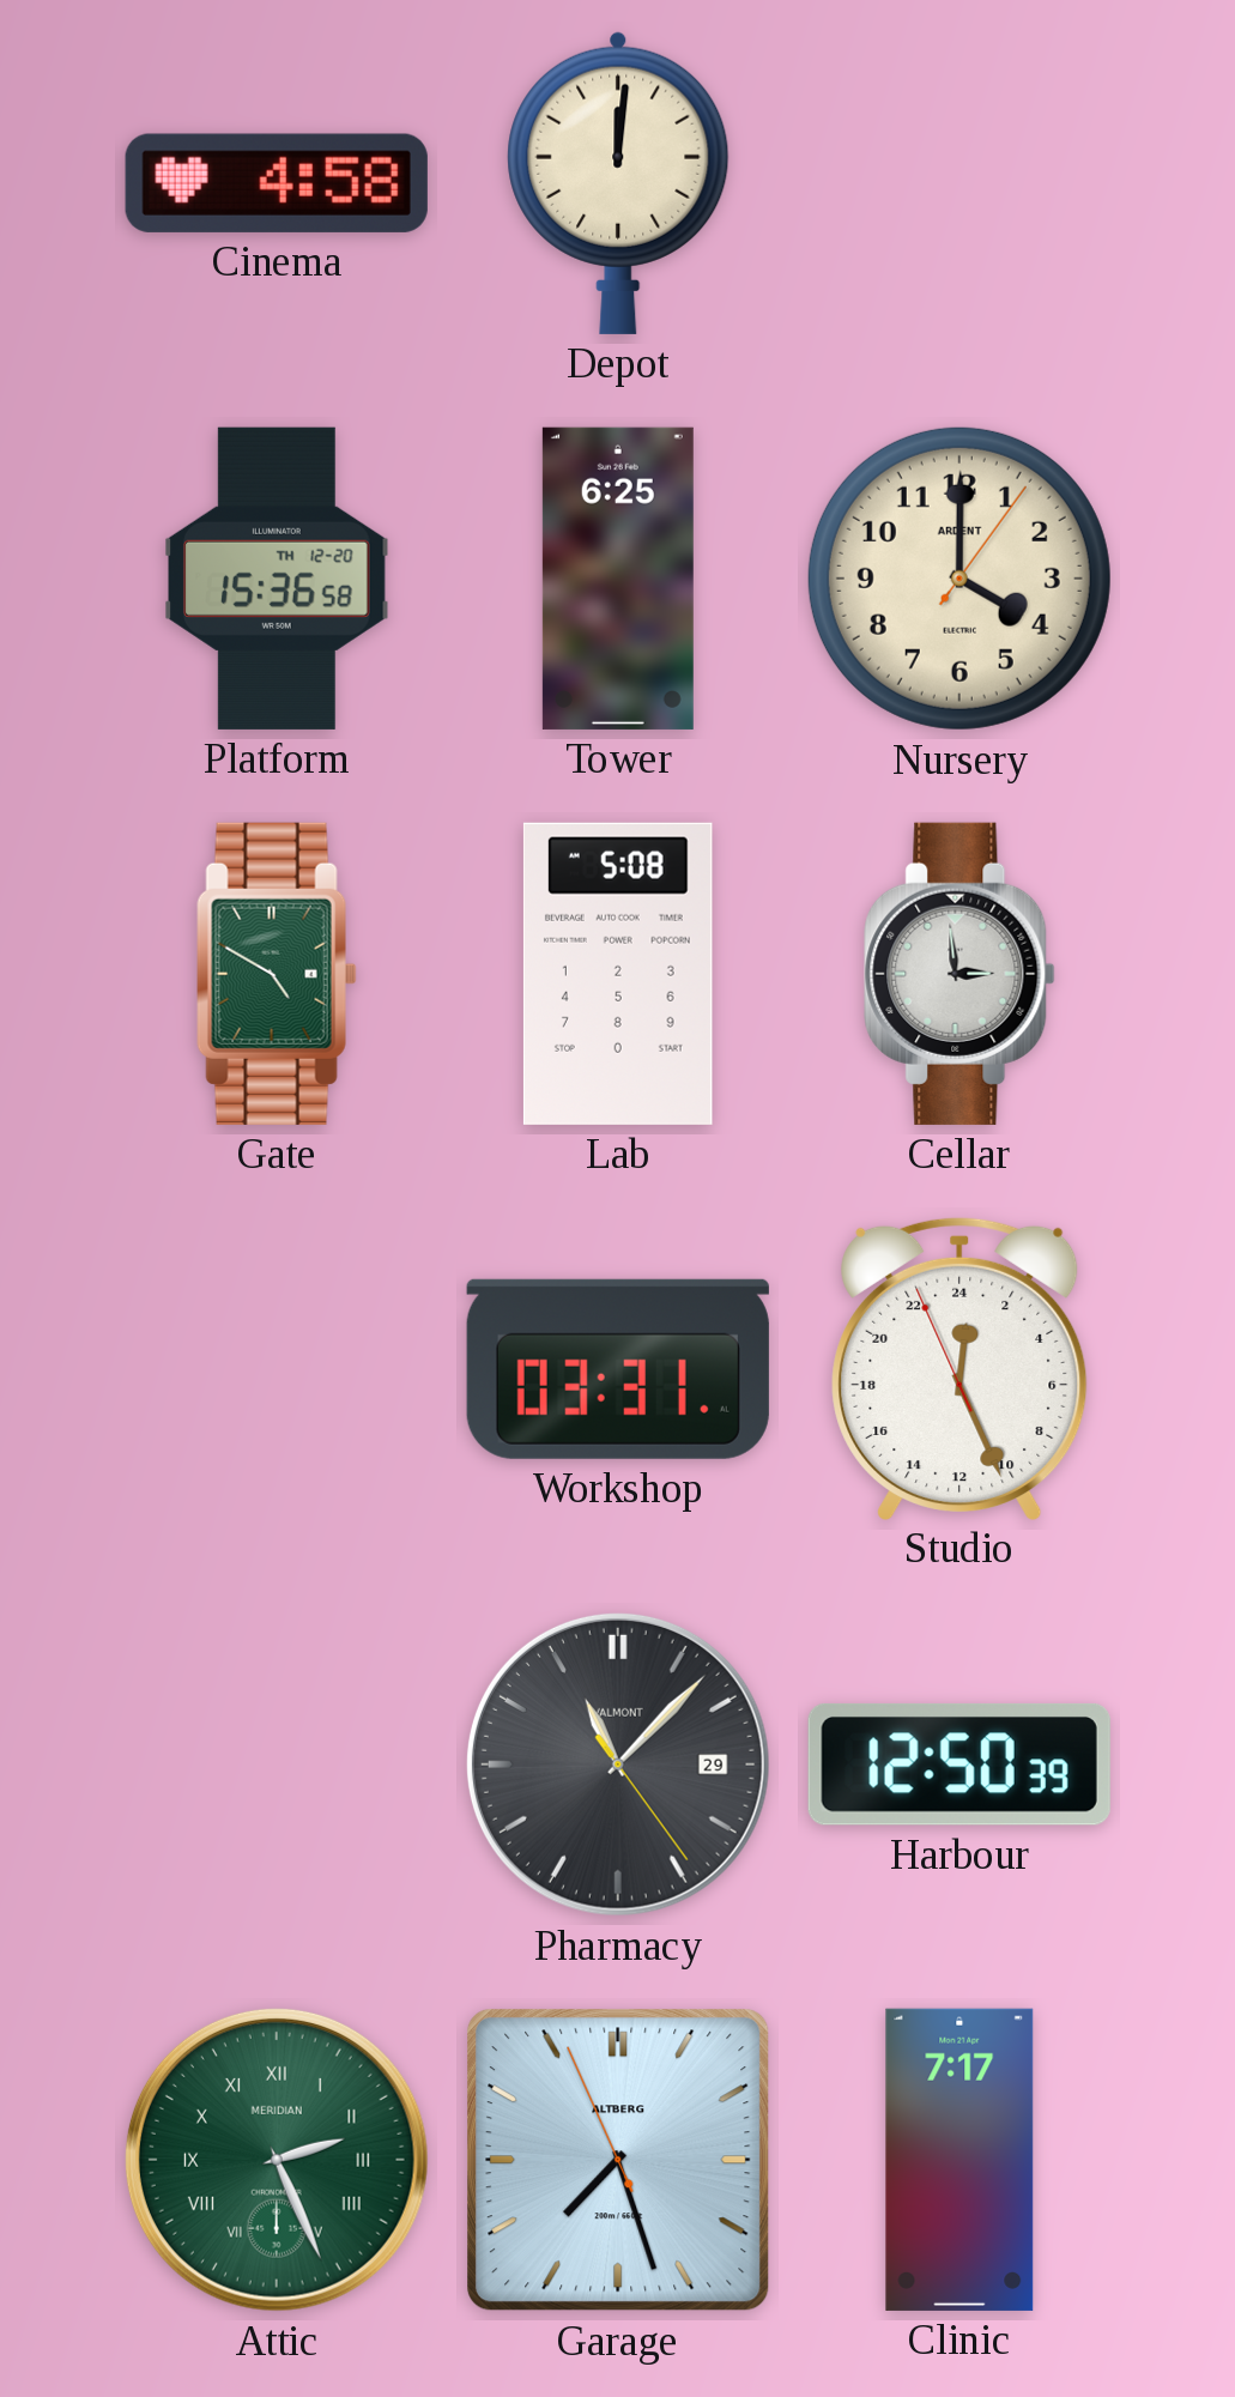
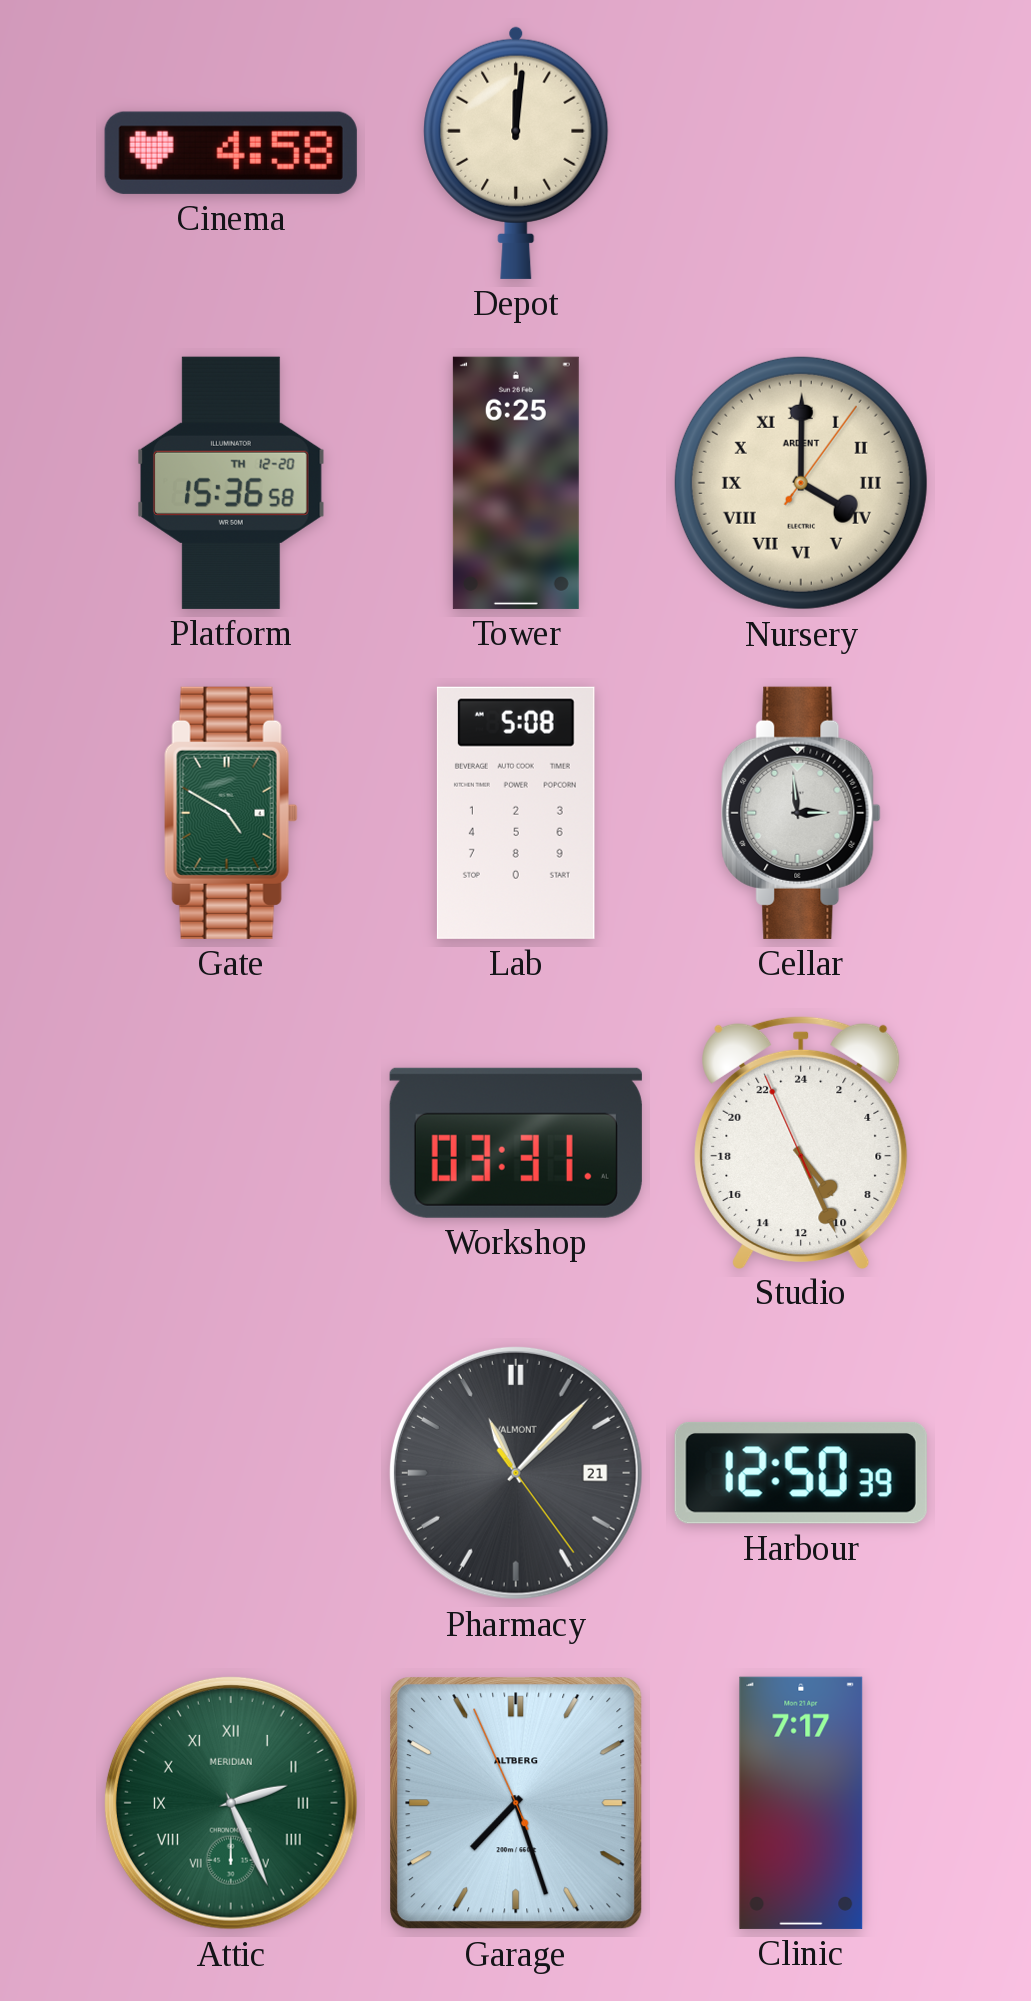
Nursery numerals: Arabic -> Roman
Studio: 0:25 -> 9:25
Pharmacy date: 29 -> 21
